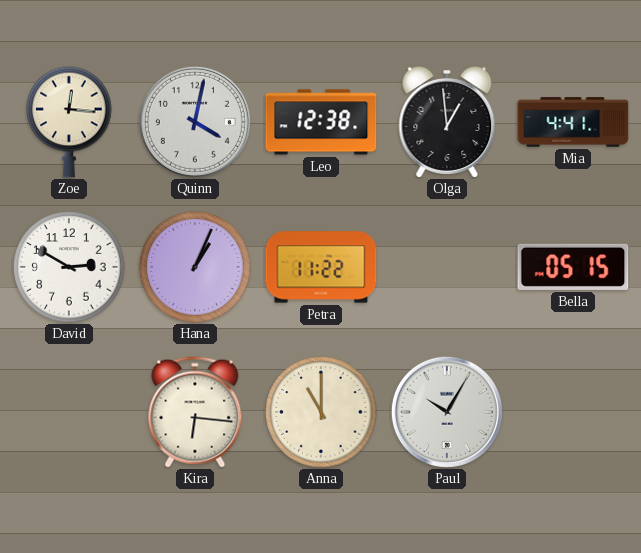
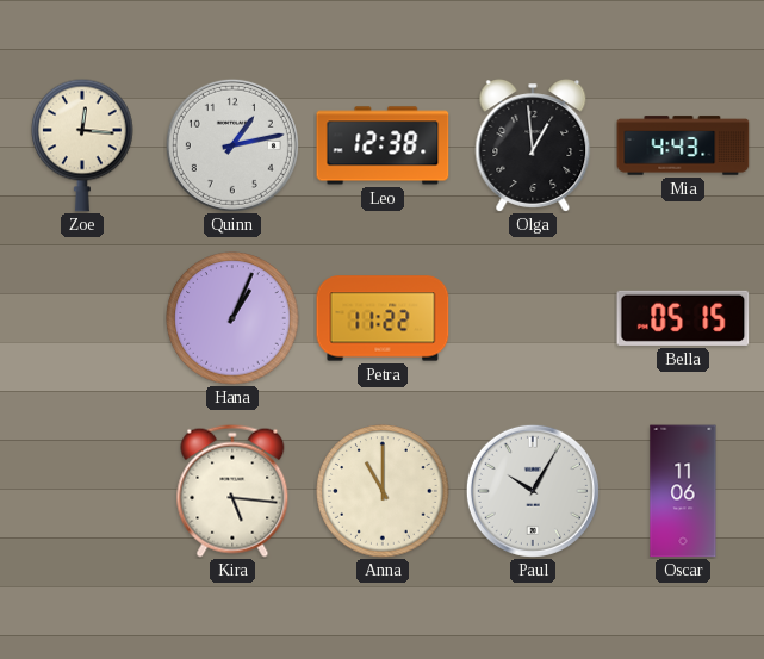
Quinn: 4:02 -> 1:13
Mia: 4:41 -> 4:43
David: 2:50 -> none
Kira: 6:16 -> 5:16
Oscar: none -> 11:06
